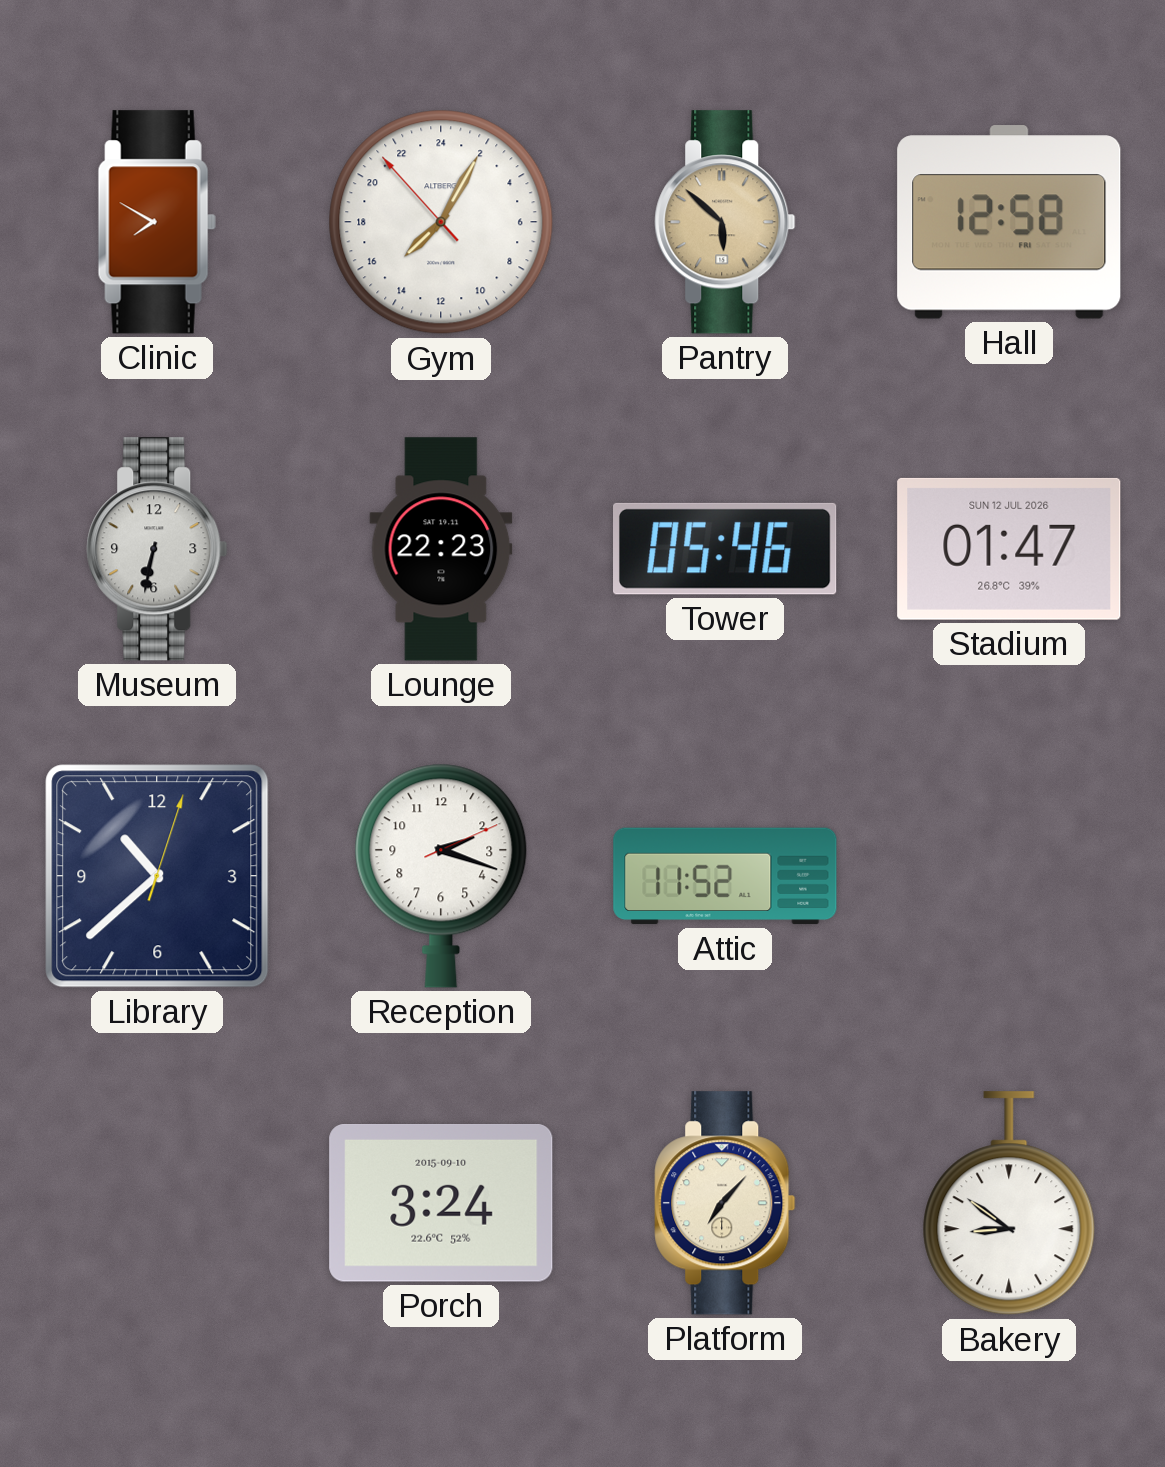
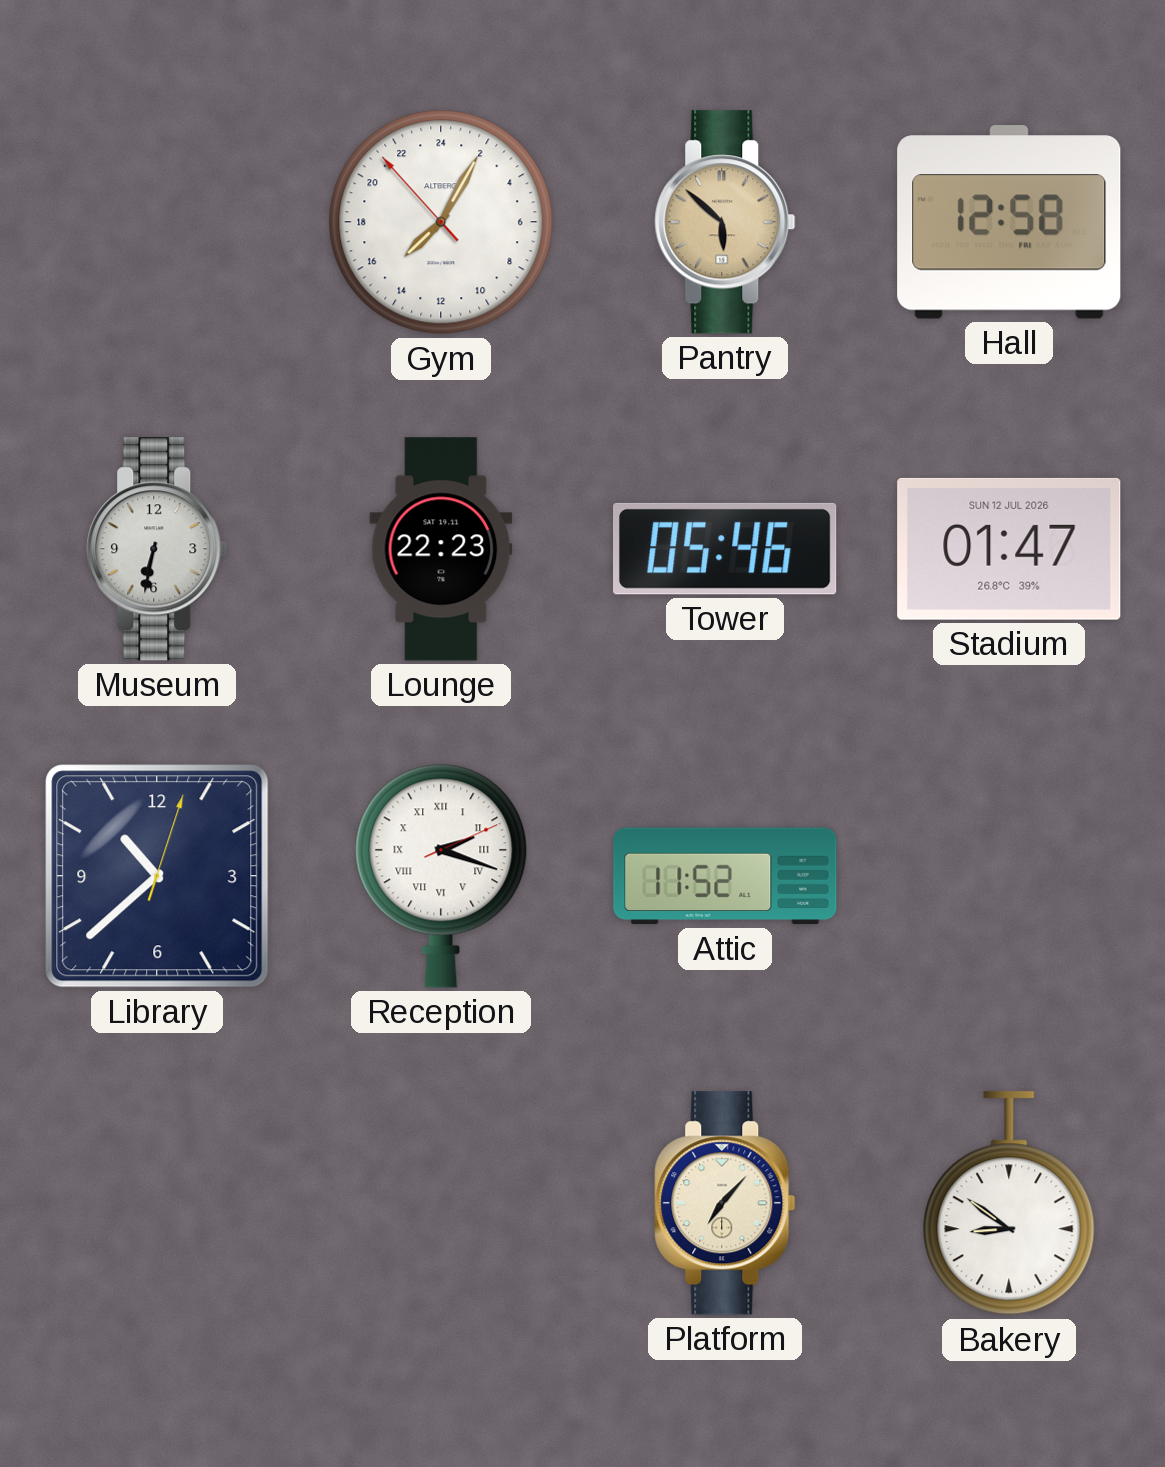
Clinic: 7:50 -> none
Reception numerals: Arabic -> Roman
Porch: 3:24 -> none
